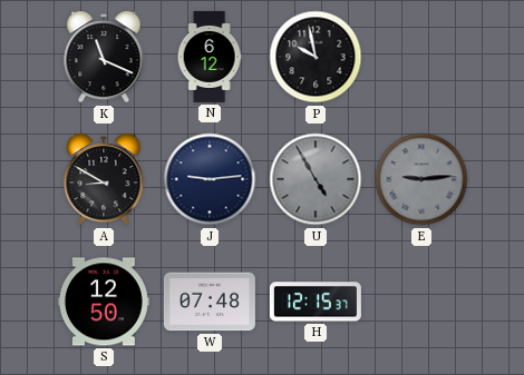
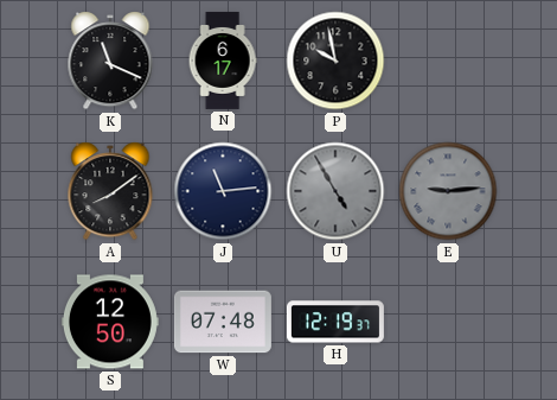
N: 6:12 -> 6:17
A: 8:50 -> 8:09
J: 9:14 -> 11:14
H: 12:15 -> 12:19
